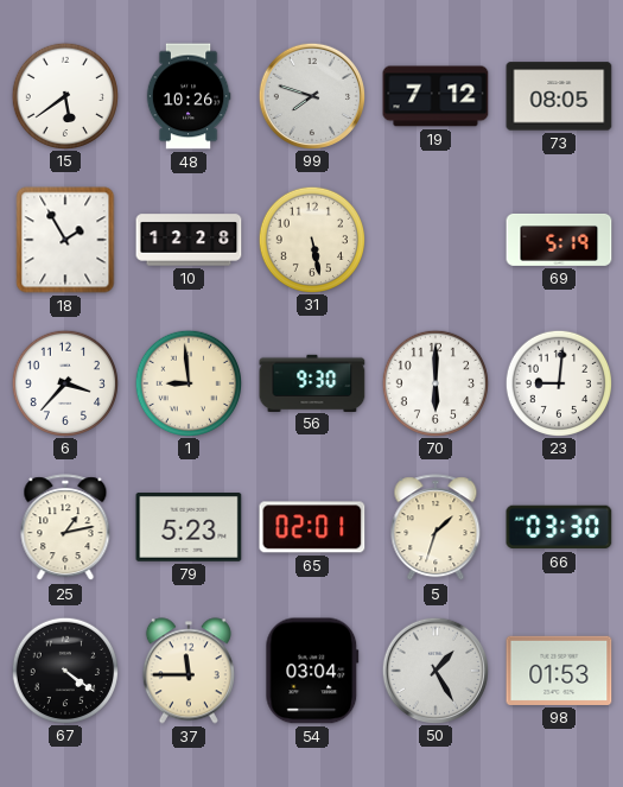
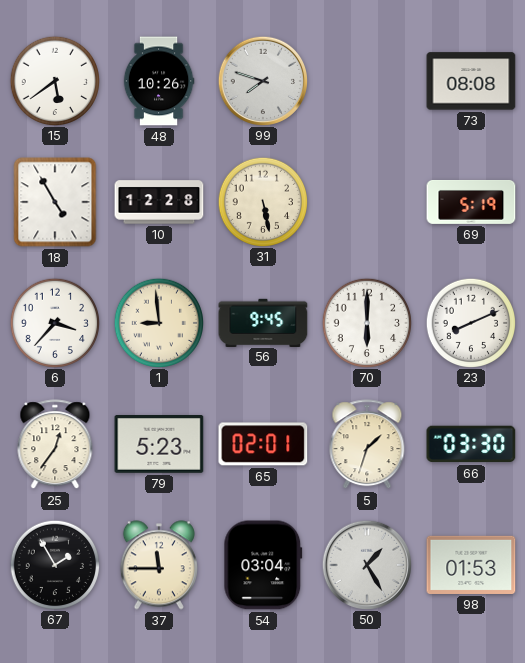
19: 7:12 -> none
73: 08:05 -> 08:08
18: 1:55 -> 4:55
56: 9:30 -> 9:45
23: 9:01 -> 8:11
25: 1:13 -> 12:36
67: 4:21 -> 1:55
